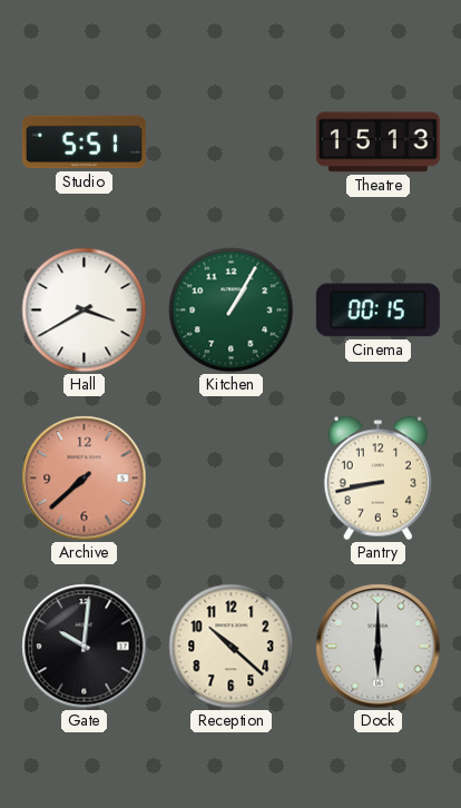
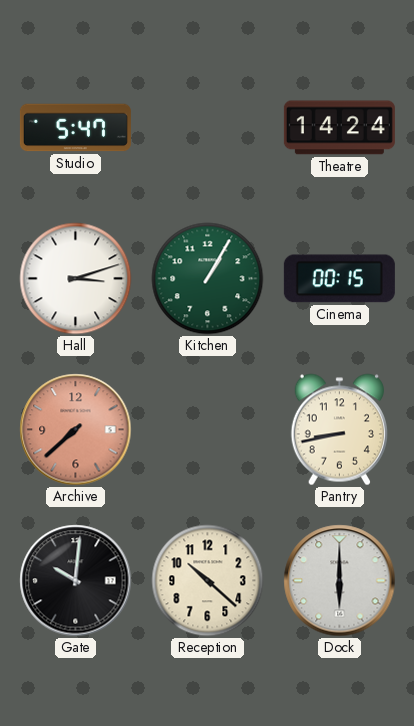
Studio: 5:51 -> 5:47
Theatre: 15:13 -> 14:24
Hall: 3:40 -> 3:12
